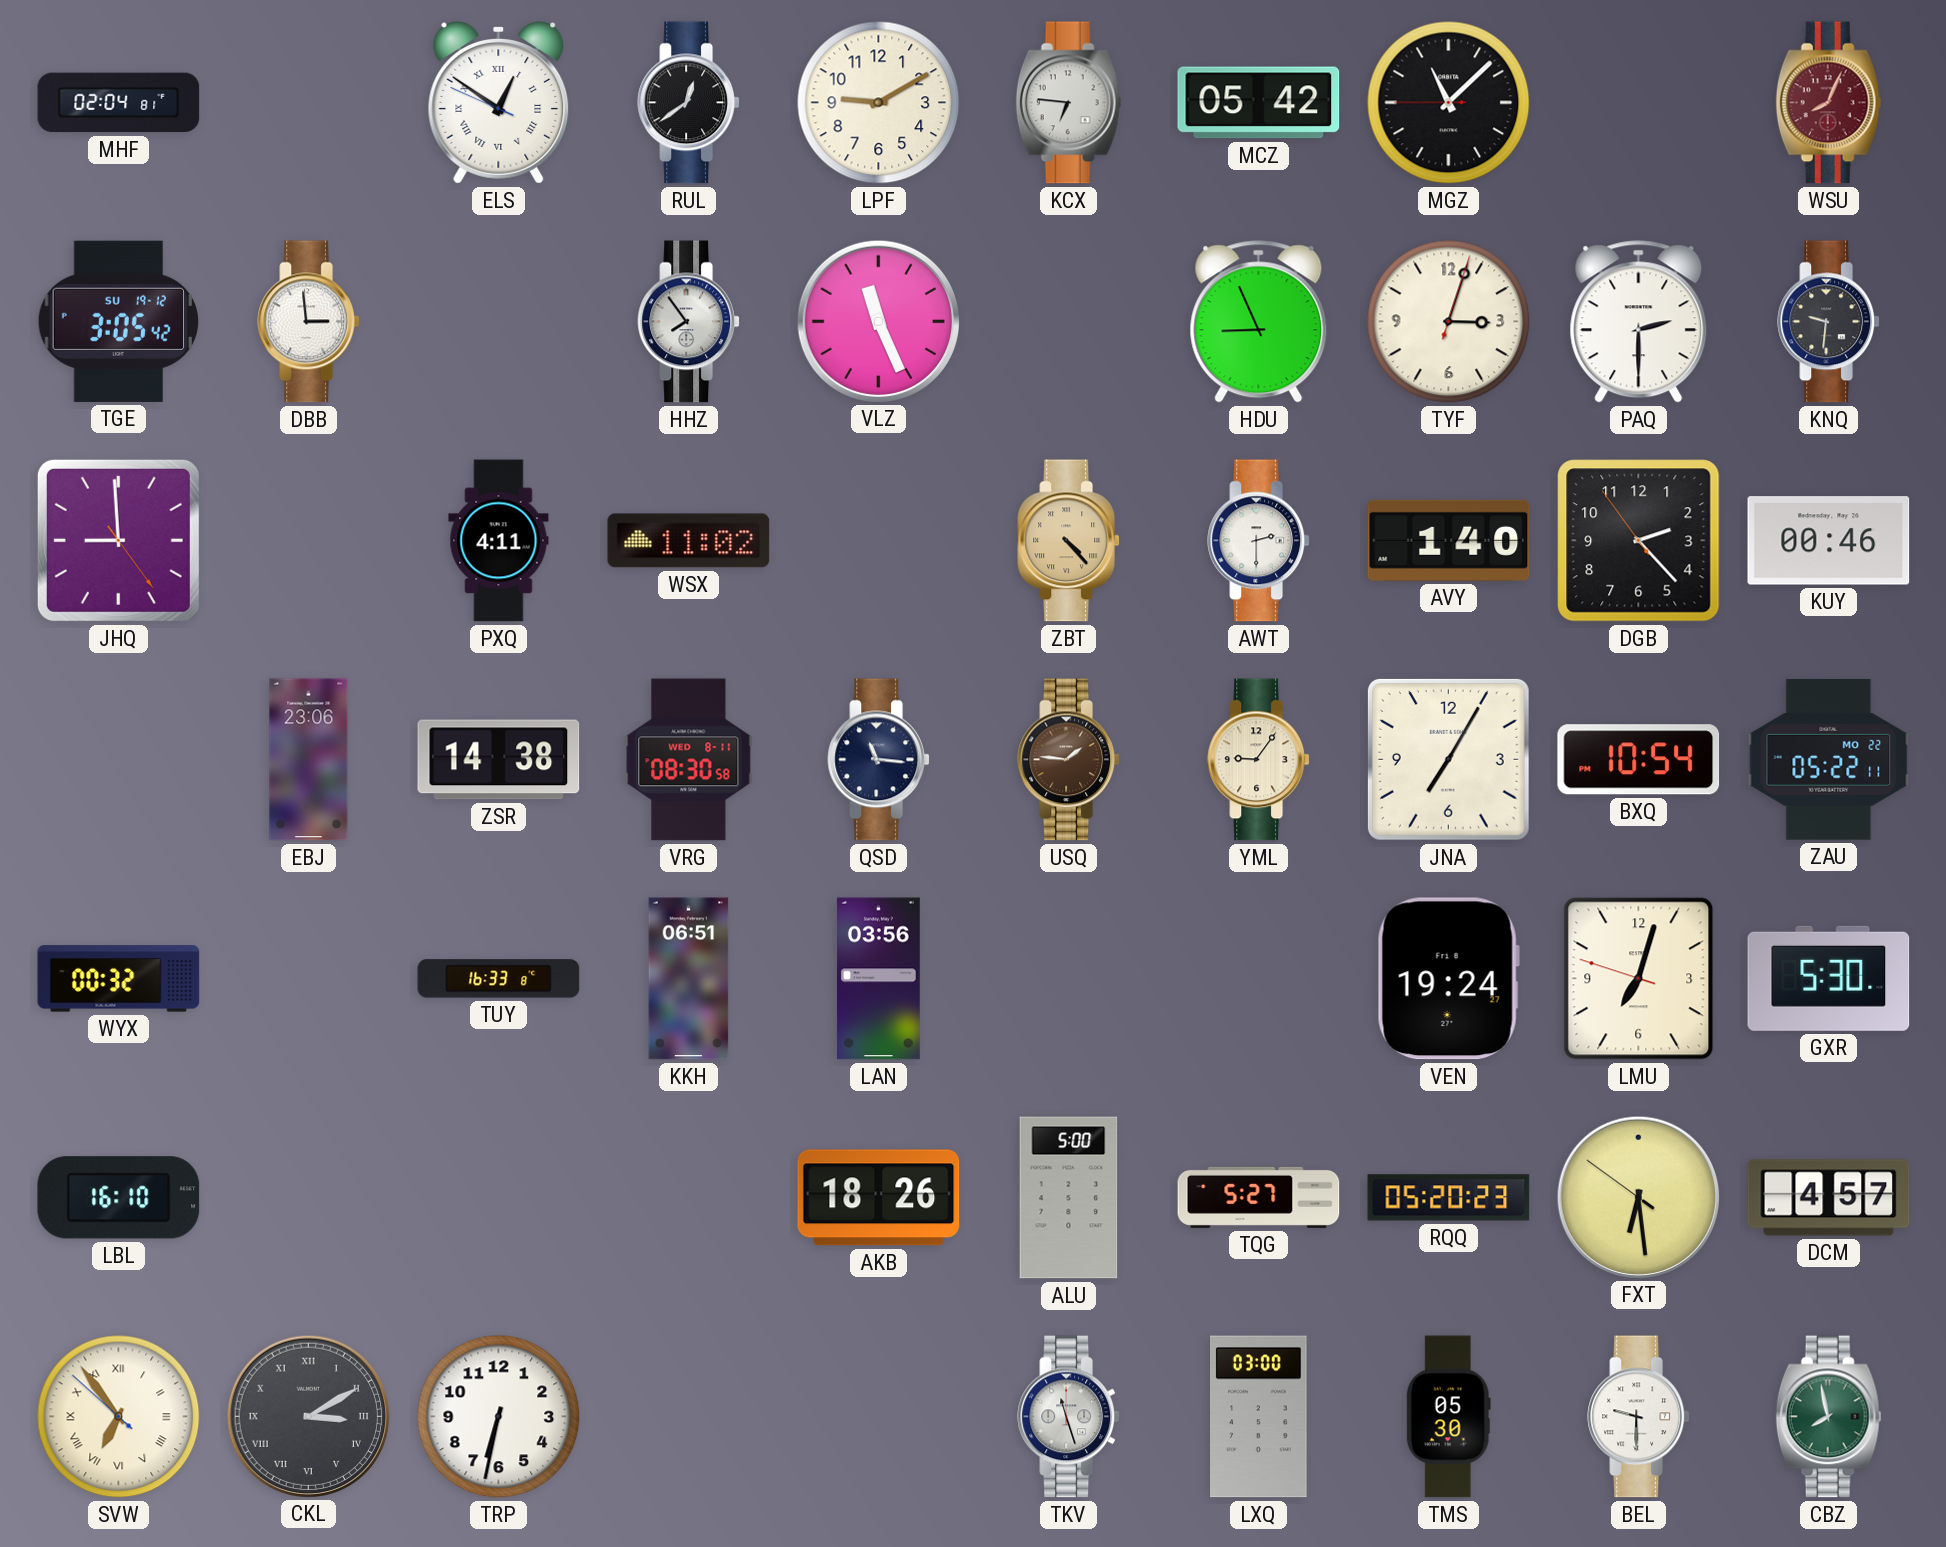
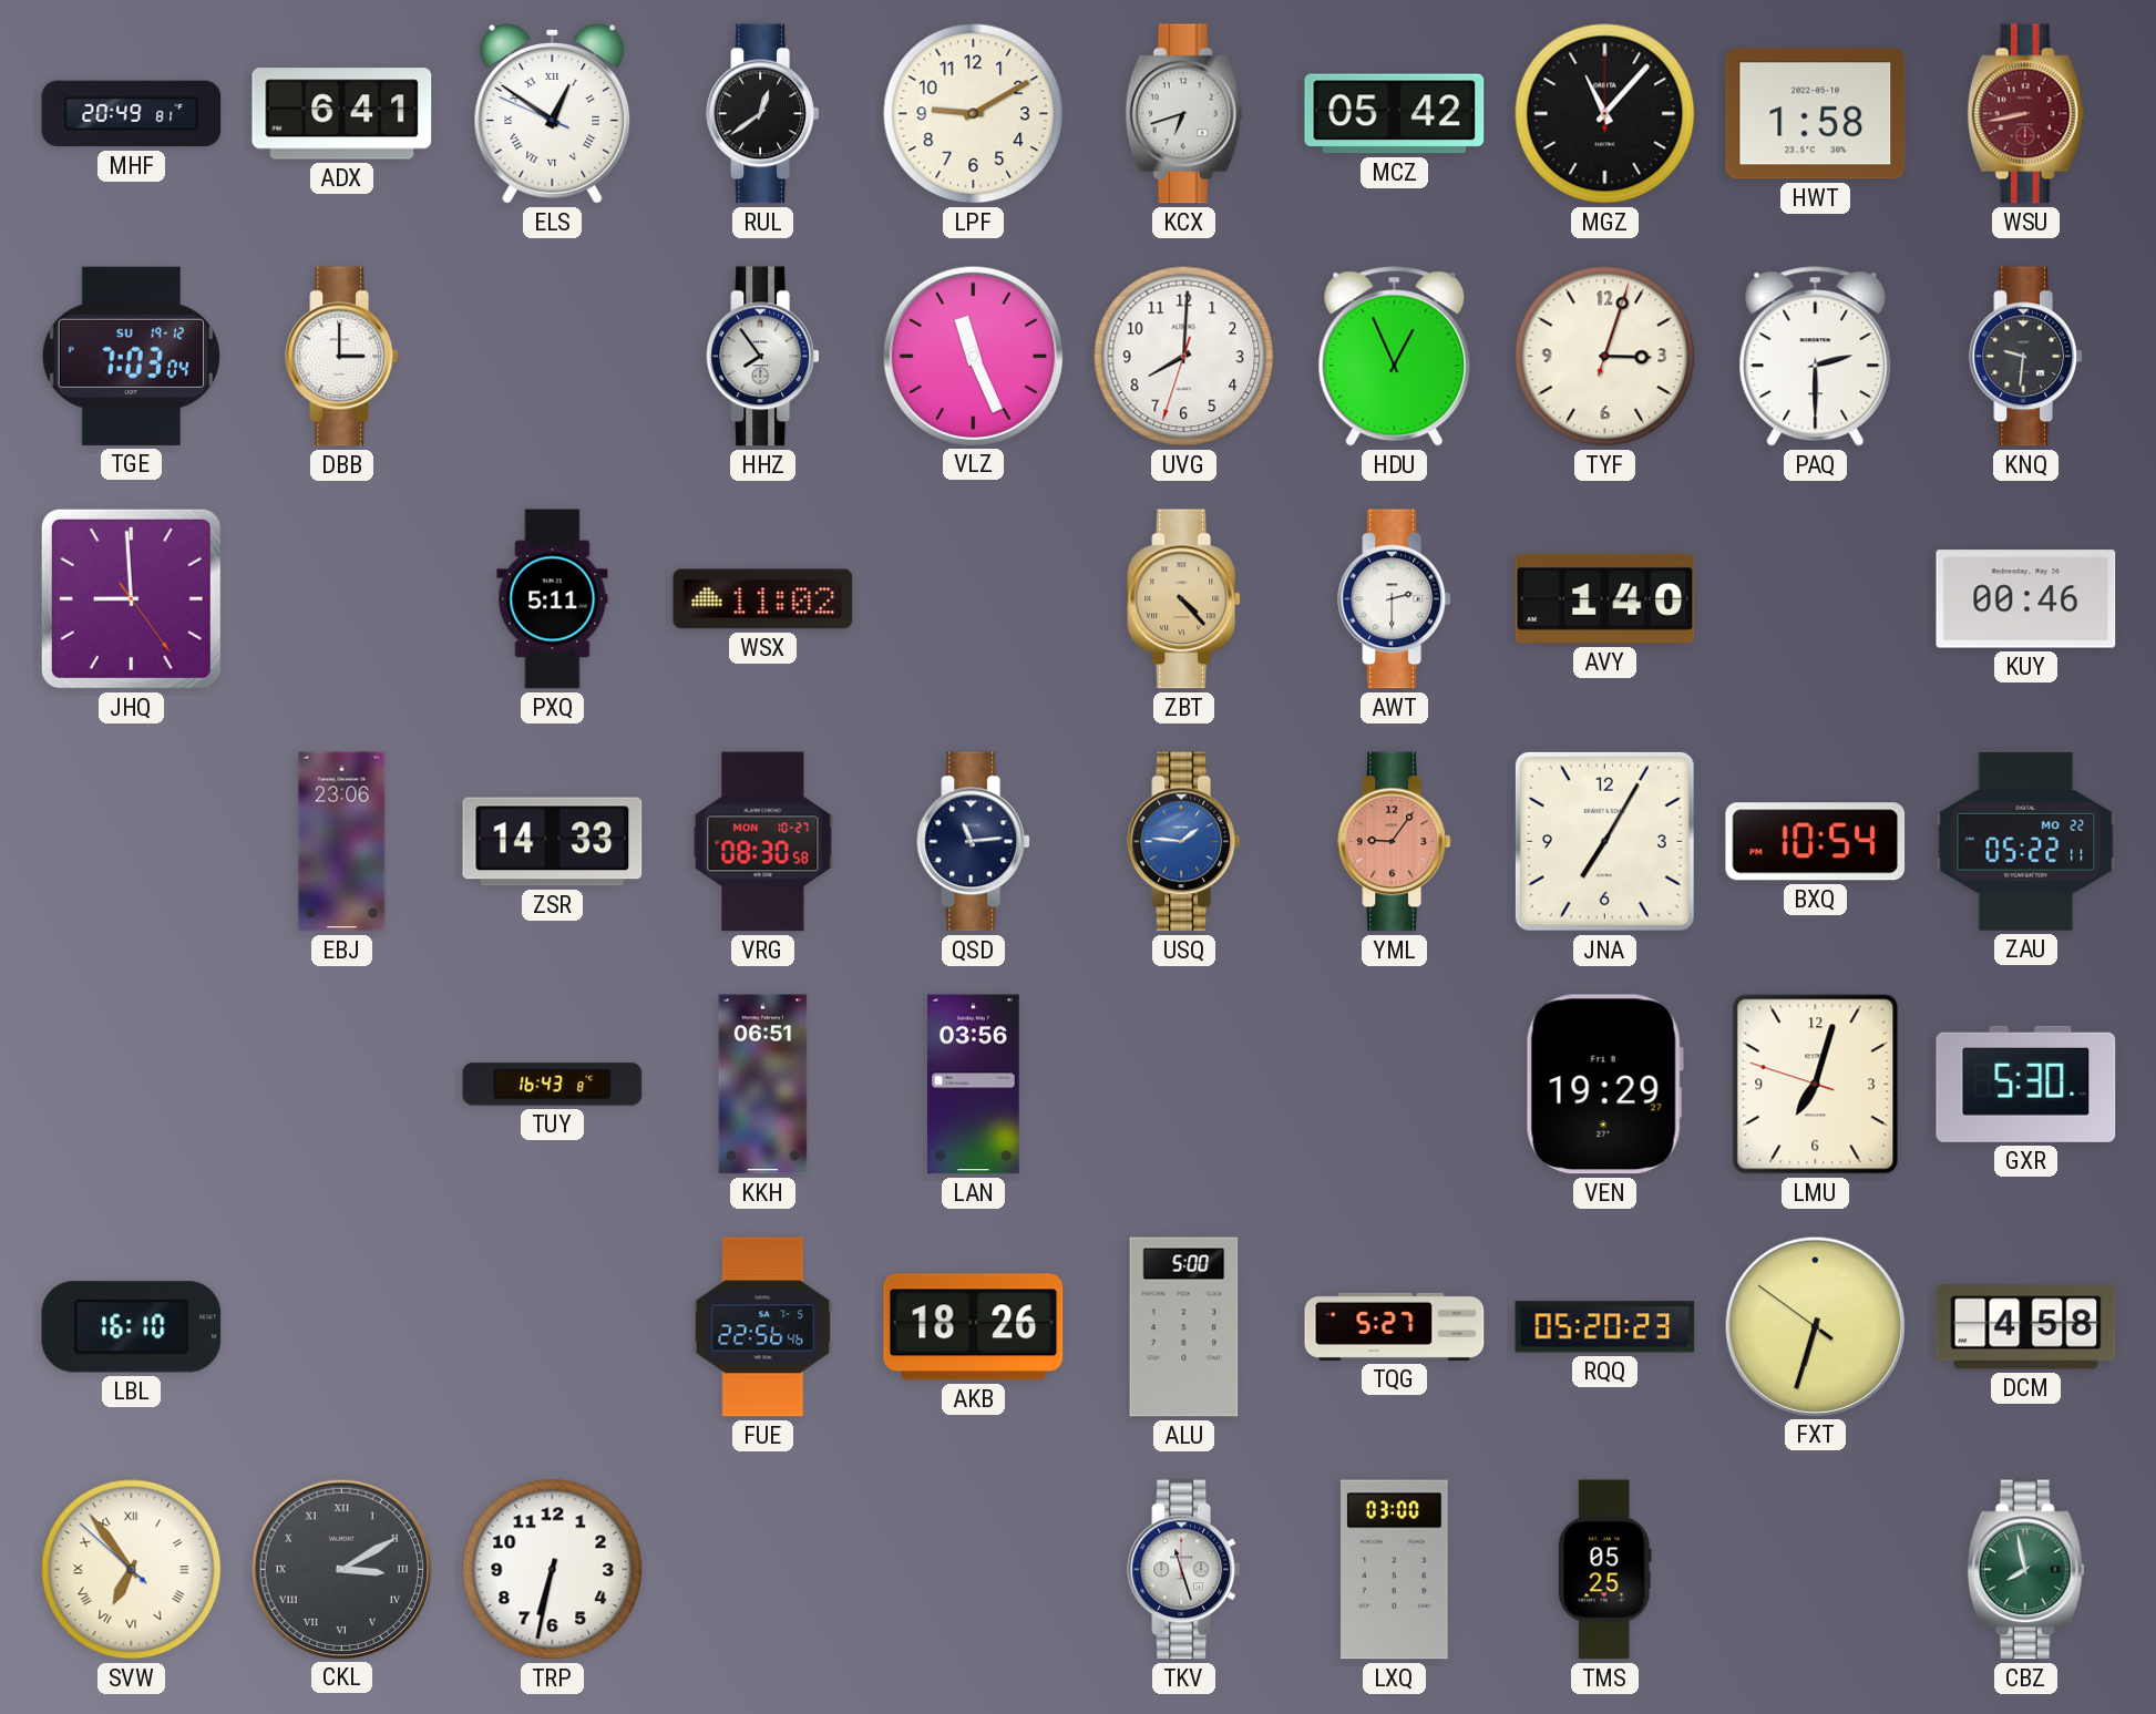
MHF: 02:04 -> 20:49
ADX: none -> 6:41
KCX: 6:46 -> 6:42
MGZ: 11:07:45 -> 11:07:00
HWT: none -> 1:58
WSU: 8:04 -> 8:43
TGE: 3:05 -> 7:03
DBB: 2:59 -> 3:00
UVG: none -> 8:00
HDU: 8:56 -> 12:56
PXQ: 4:11 -> 5:11
DGB: 2:22 -> none
ZSR: 14:38 -> 14:33
VRG date: WED 8-11 -> MON 10-27
QSD: 11:16 -> 11:14
USQ dial: brown -> blue
YML dial: cream -> salmon
WYX: 00:32 -> none
TUY: 16:33 -> 16:43
VEN: 19:24 -> 19:29
FUE: none -> 22:56
FXT: 6:28 -> 6:32
DCM: 4:57 -> 4:58
TMS: 05:30 -> 05:25
BEL: 9:30 -> none
